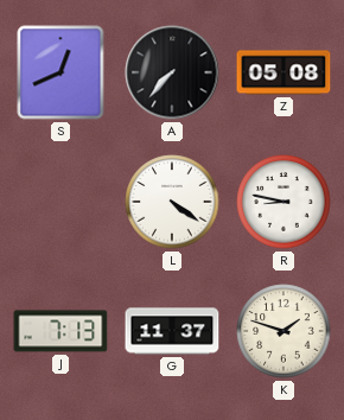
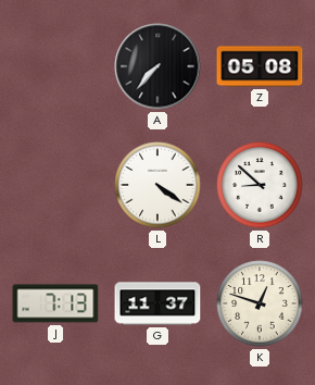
S: 12:41 -> none
R: 8:47 -> 8:52
K: 1:48 -> 12:48
